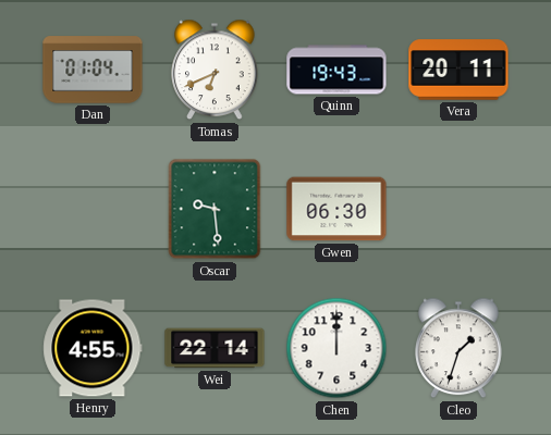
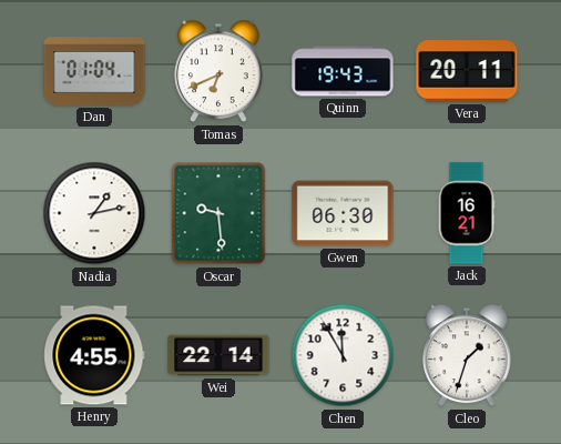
Nadia: none -> 1:13
Jack: none -> 16:21
Chen: 12:00 -> 11:55
